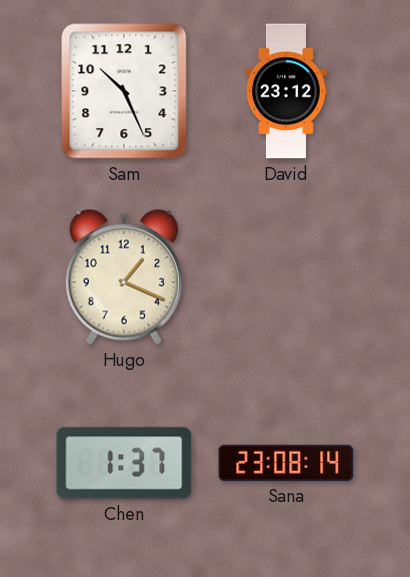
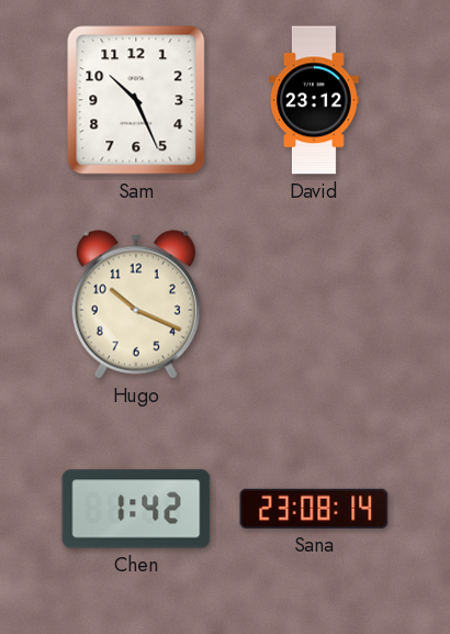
Hugo: 1:19 -> 10:19
Chen: 1:37 -> 1:42
